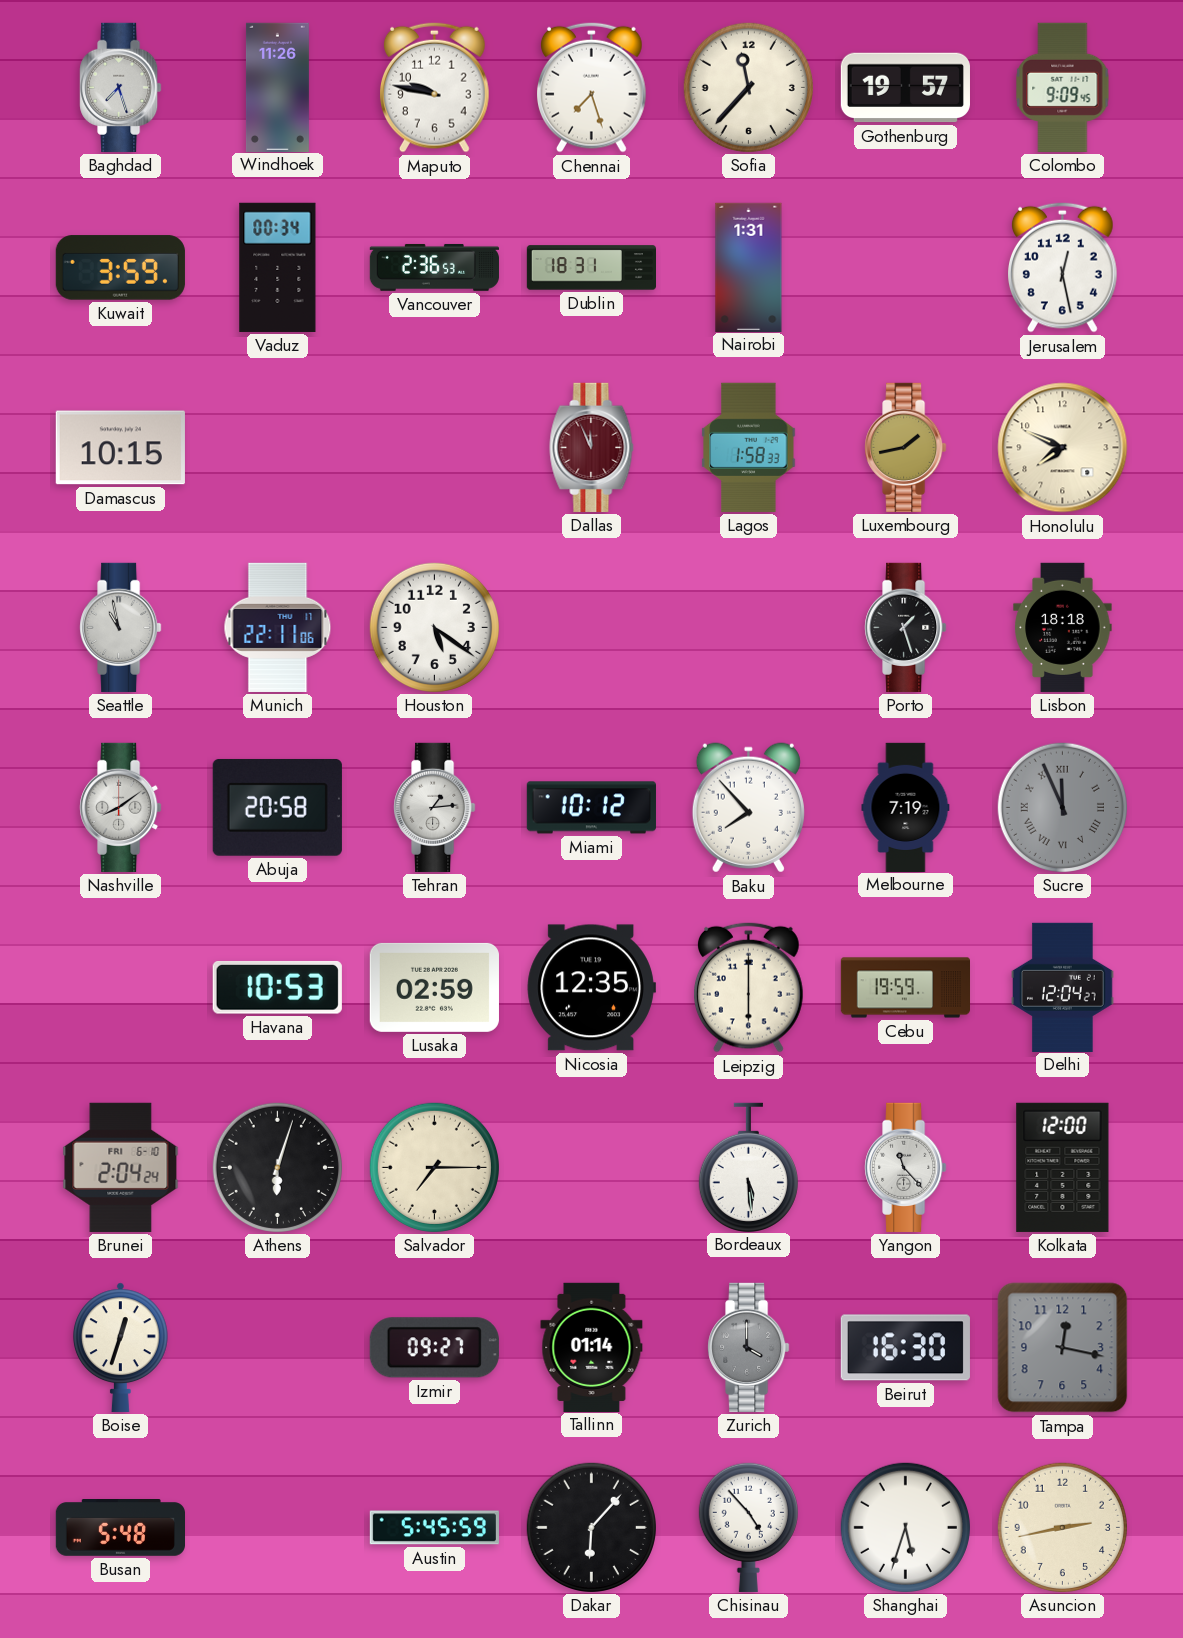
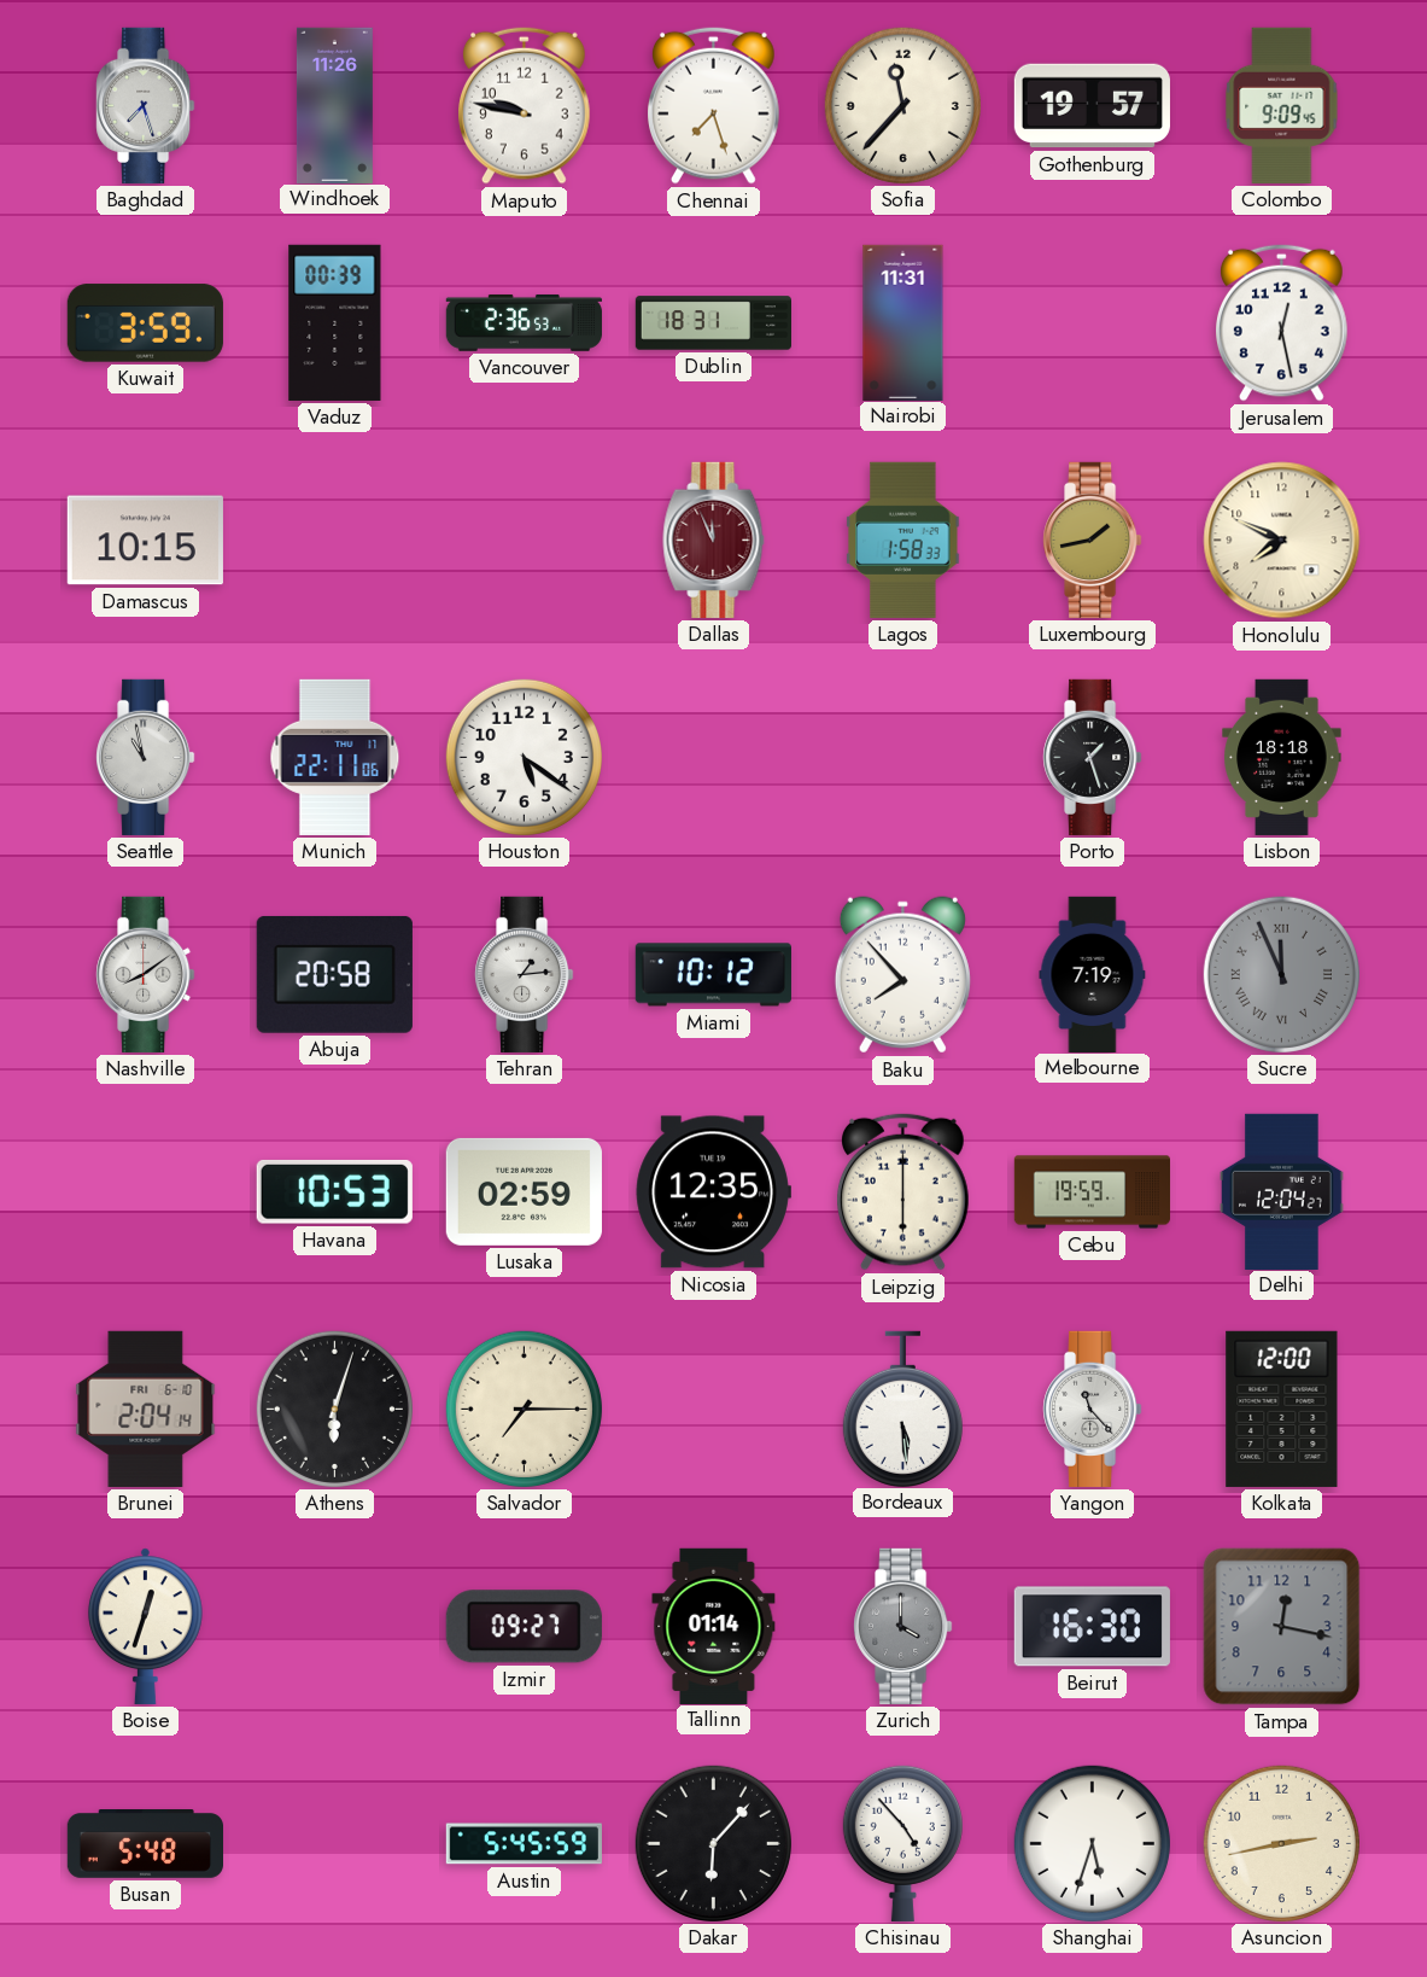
Vaduz: 00:34 -> 00:39
Nairobi: 1:31 -> 11:31
Brunei: 2:04:24 -> 2:04:14
